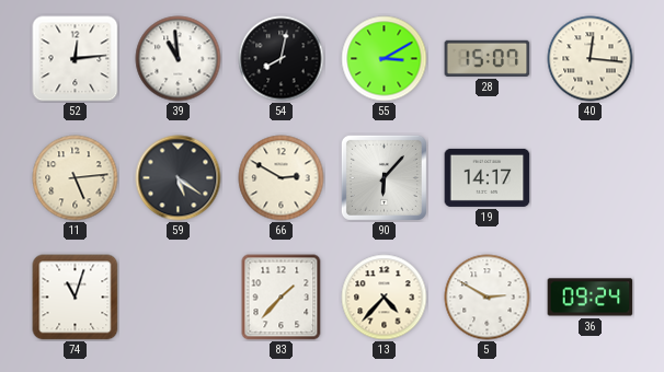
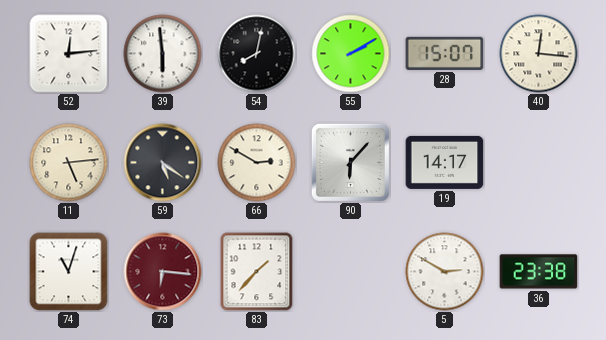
39: 10:59 -> 5:59
55: 3:10 -> 2:10
73: none -> 6:16
13: 4:37 -> none
36: 09:24 -> 23:38
